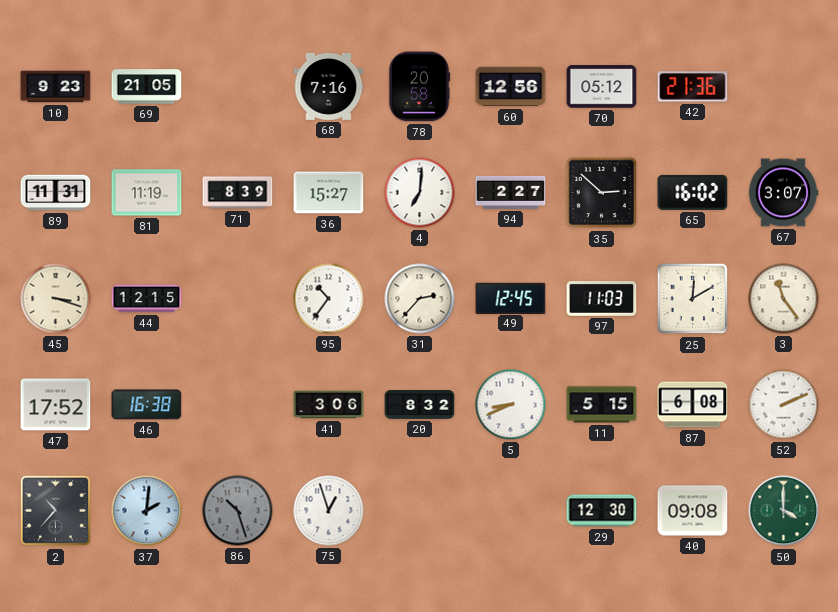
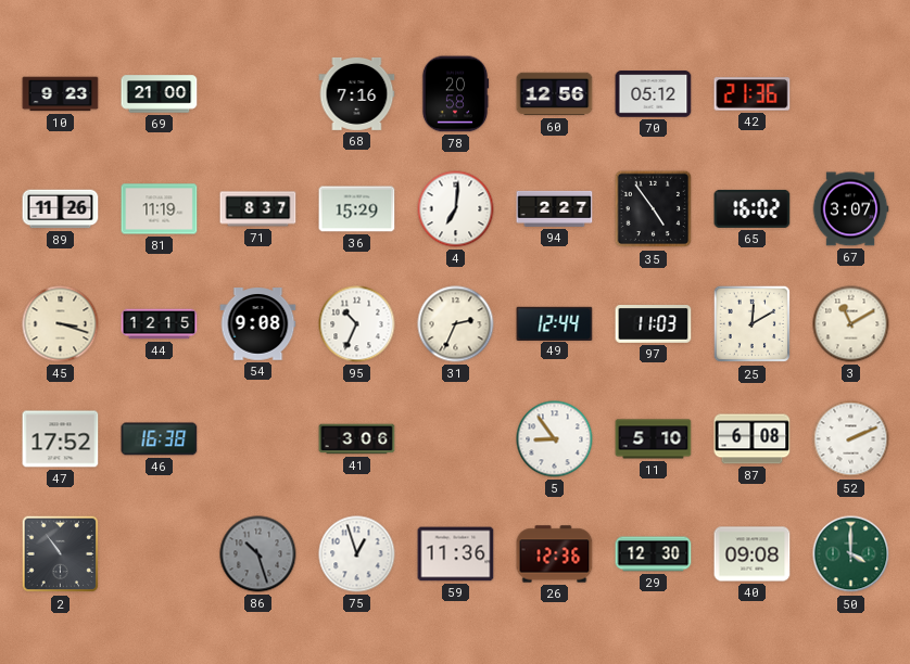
69: 21:05 -> 21:00
89: 11:31 -> 11:26
71: 8:39 -> 8:37
36: 15:27 -> 15:29
35: 2:52 -> 4:54
54: none -> 9:08
95: 10:36 -> 10:34
31: 2:37 -> 2:34
49: 12:45 -> 12:44
3: 11:24 -> 11:10
20: 8:32 -> none
5: 8:41 -> 8:54
11: 5:15 -> 5:10
2: 10:37 -> 10:54
37: 2:01 -> none
59: none -> 11:36
26: none -> 12:36
